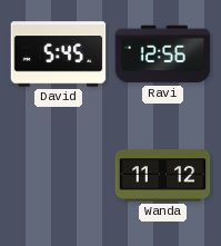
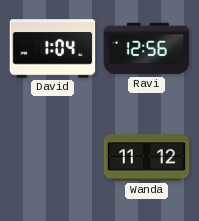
David: 5:45 -> 1:04
